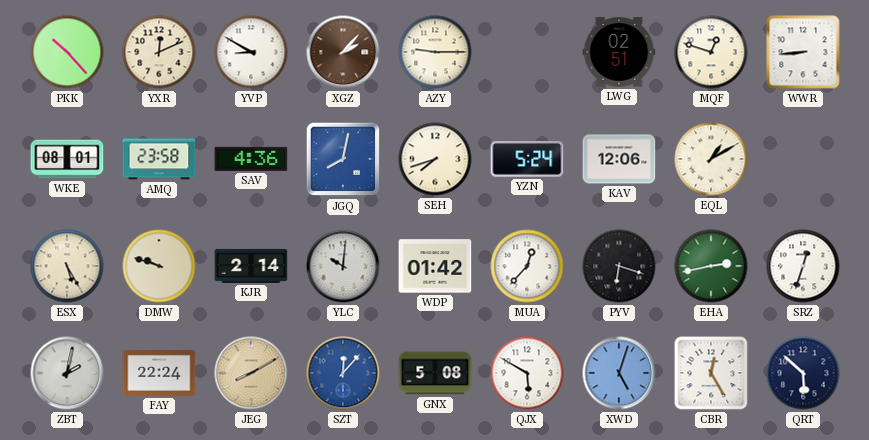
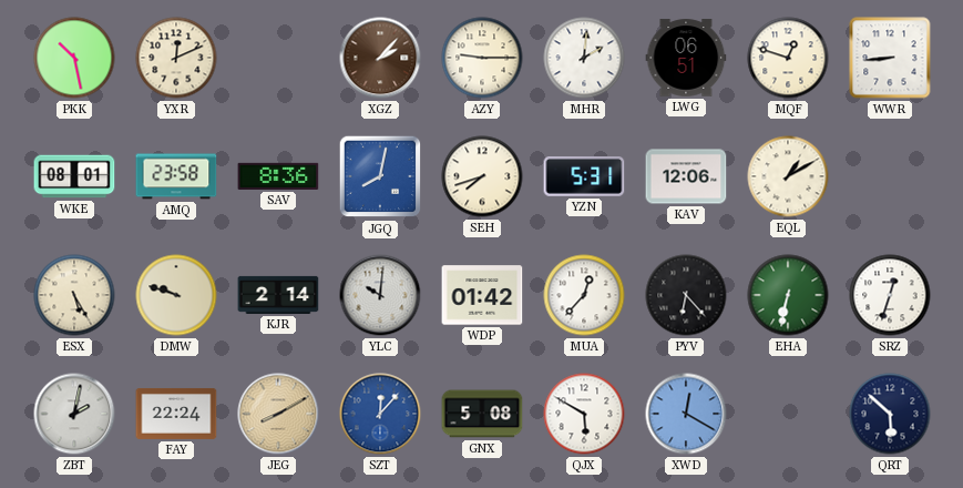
PKK: 10:23 -> 10:28
YVP: 8:50 -> none
MHR: none -> 2:01
LWG: 02:51 -> 06:51
SAV: 4:36 -> 8:36
YZN: 5:24 -> 5:31
PYV: 6:18 -> 6:23
EHA: 2:43 -> 6:32
XWD: 5:03 -> 12:20
CBR: 12:25 -> none
